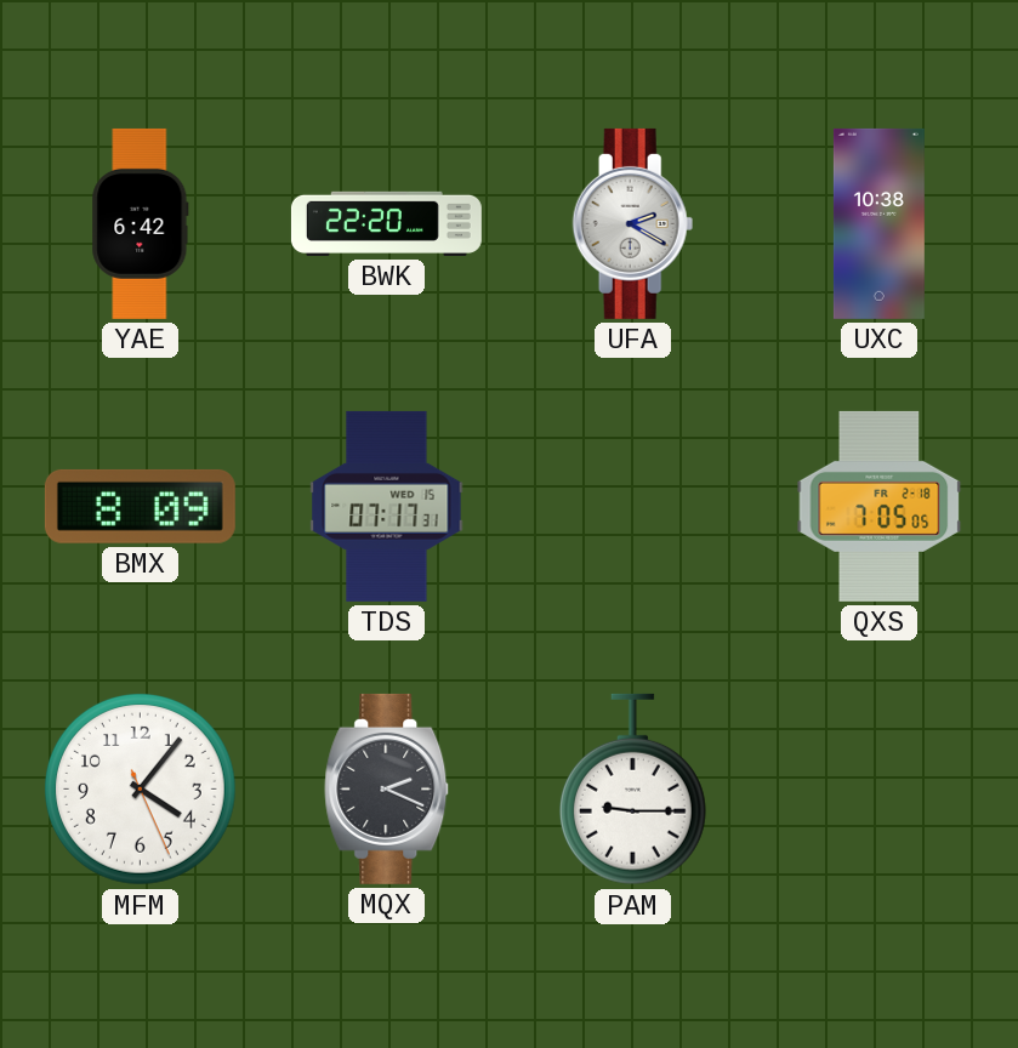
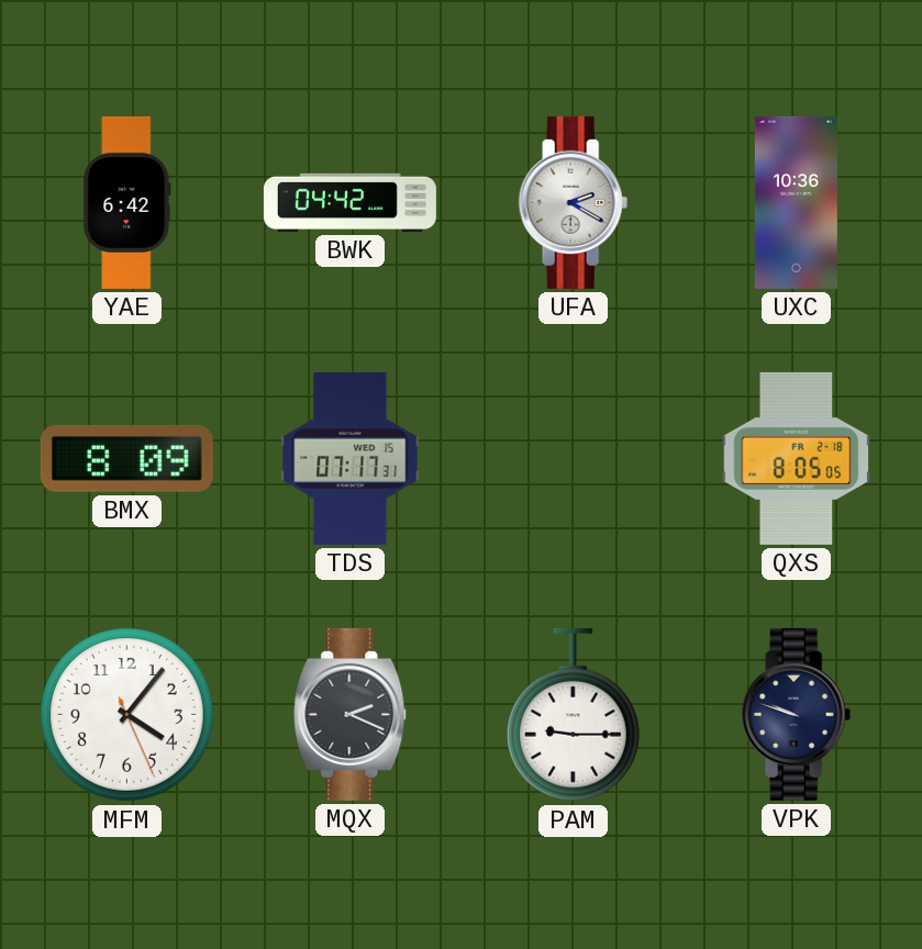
BWK: 22:20 -> 04:42
UXC: 10:38 -> 10:36
QXS: 7:05 -> 8:05
VPK: none -> 9:48
